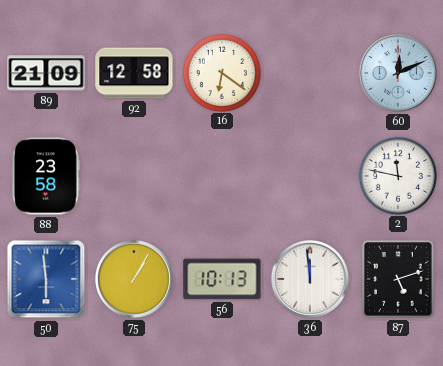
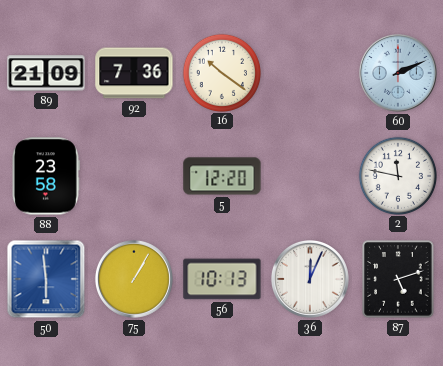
92: 12:58 -> 7:36
16: 6:21 -> 10:21
60: 12:11 -> 2:11
5: none -> 12:20
36: 11:59 -> 12:04
